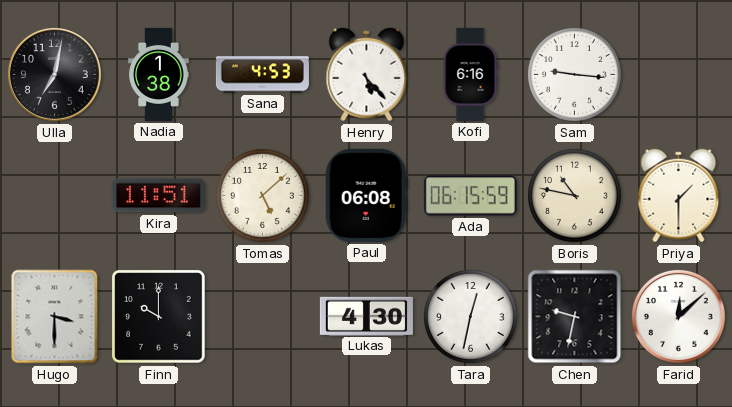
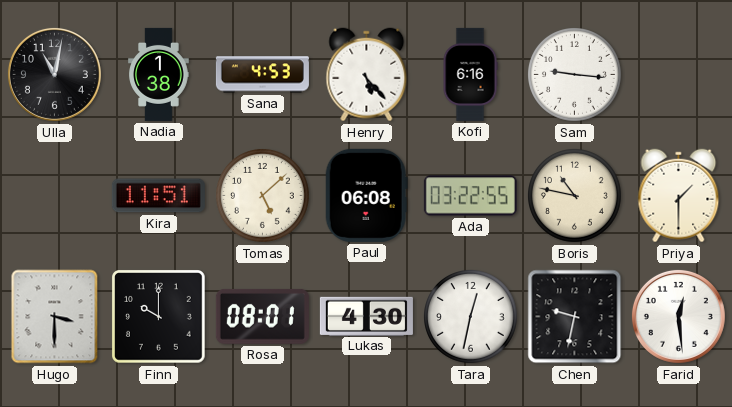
Ulla: 7:02 -> 11:02
Ada: 06:15 -> 03:22
Rosa: none -> 08:01
Farid: 12:08 -> 12:29
